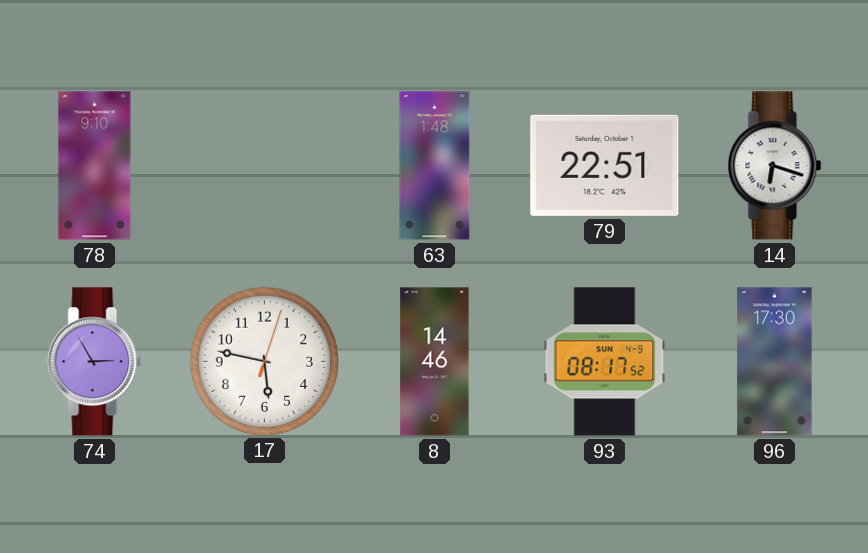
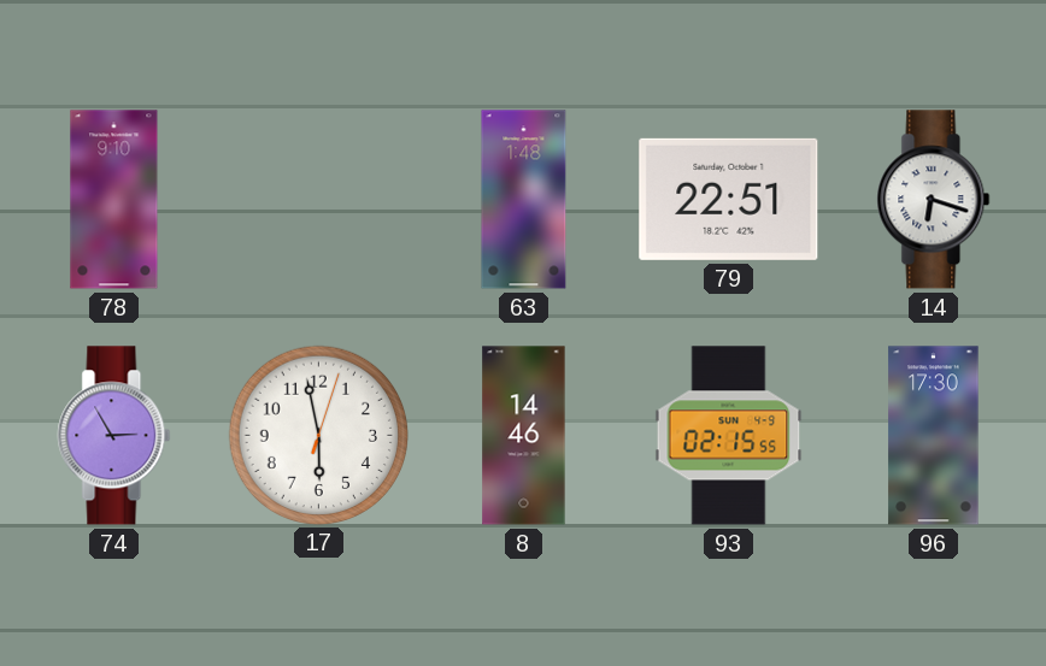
17: 5:47 -> 5:58
93: 08:17 -> 02:15
